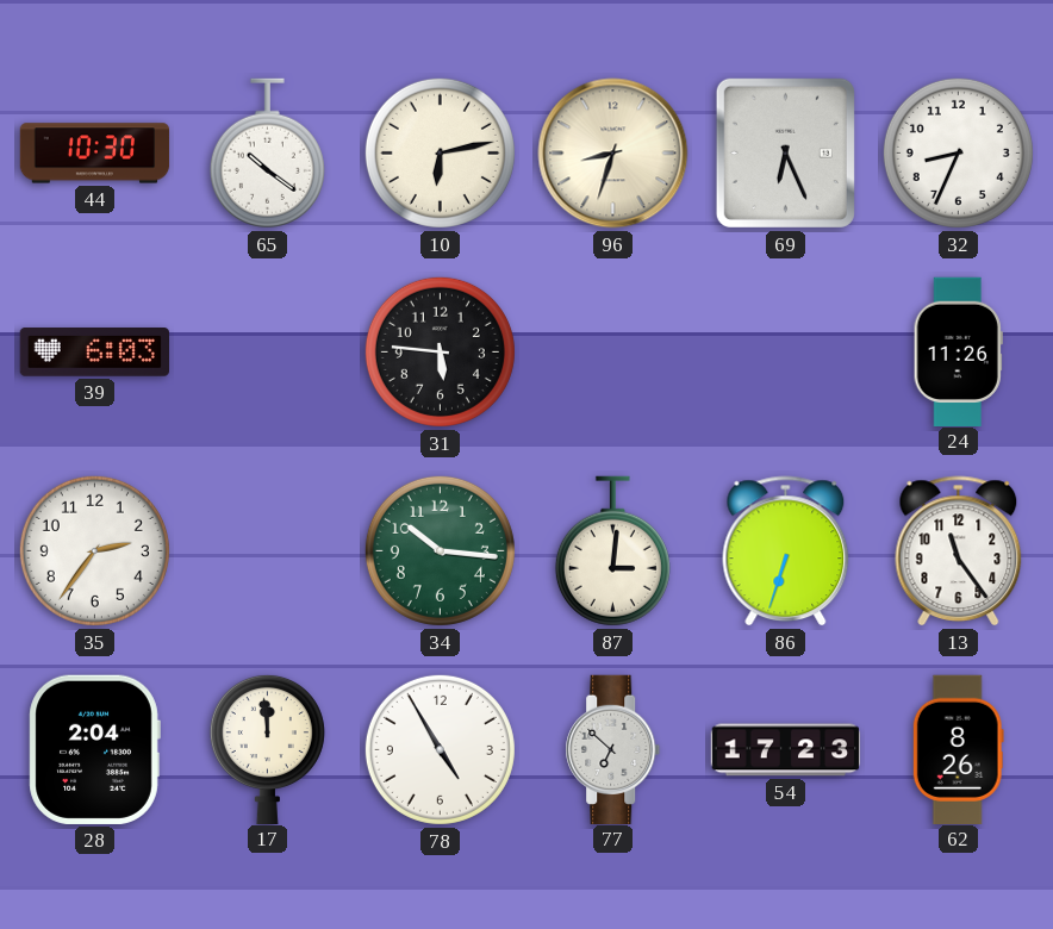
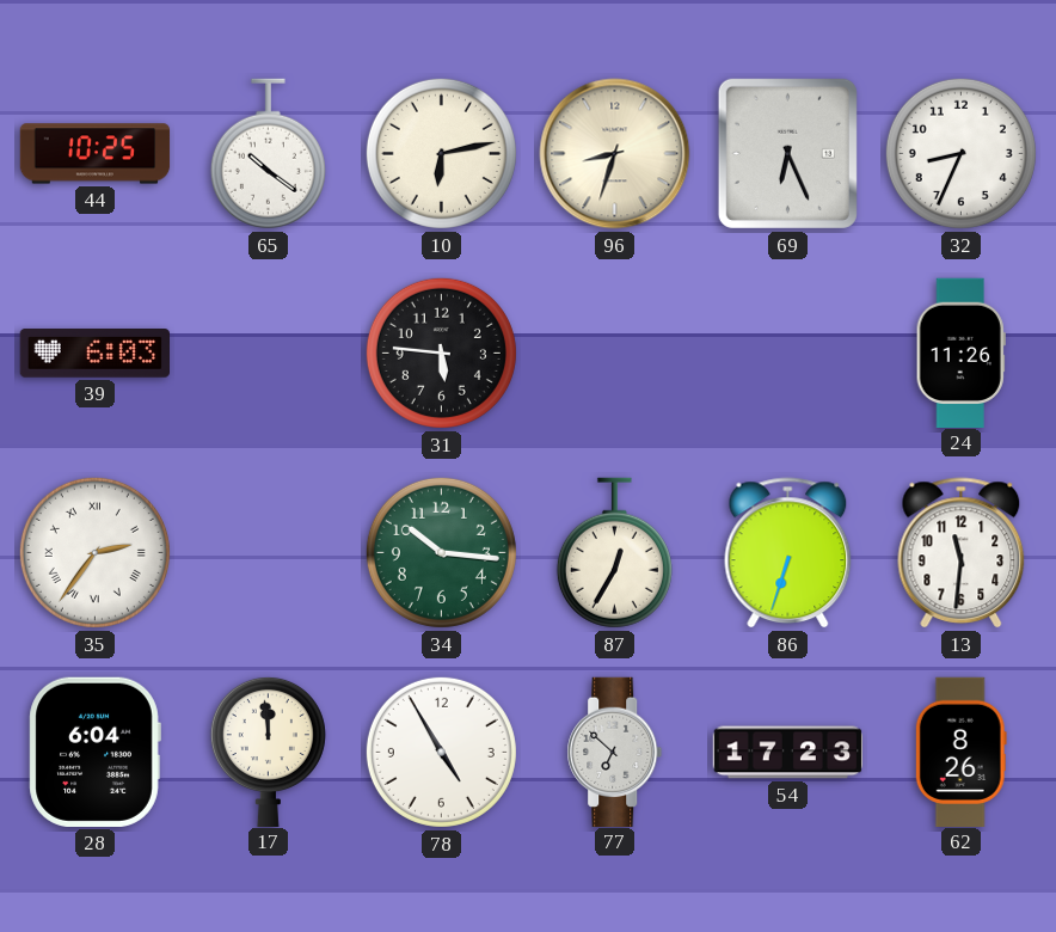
44: 10:30 -> 10:25
35 numerals: Arabic -> Roman
87: 3:01 -> 12:35
13: 11:24 -> 11:31
28: 2:04 -> 6:04
